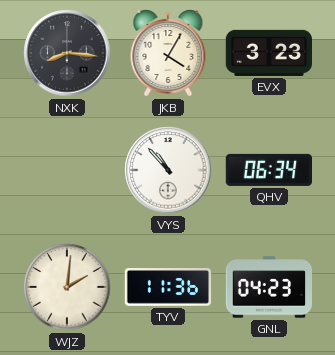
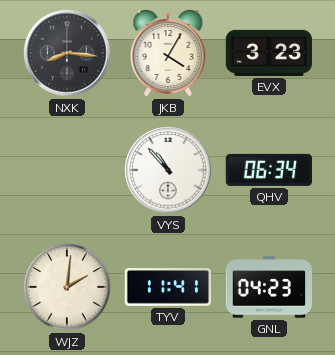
TYV: 11:36 -> 11:41
